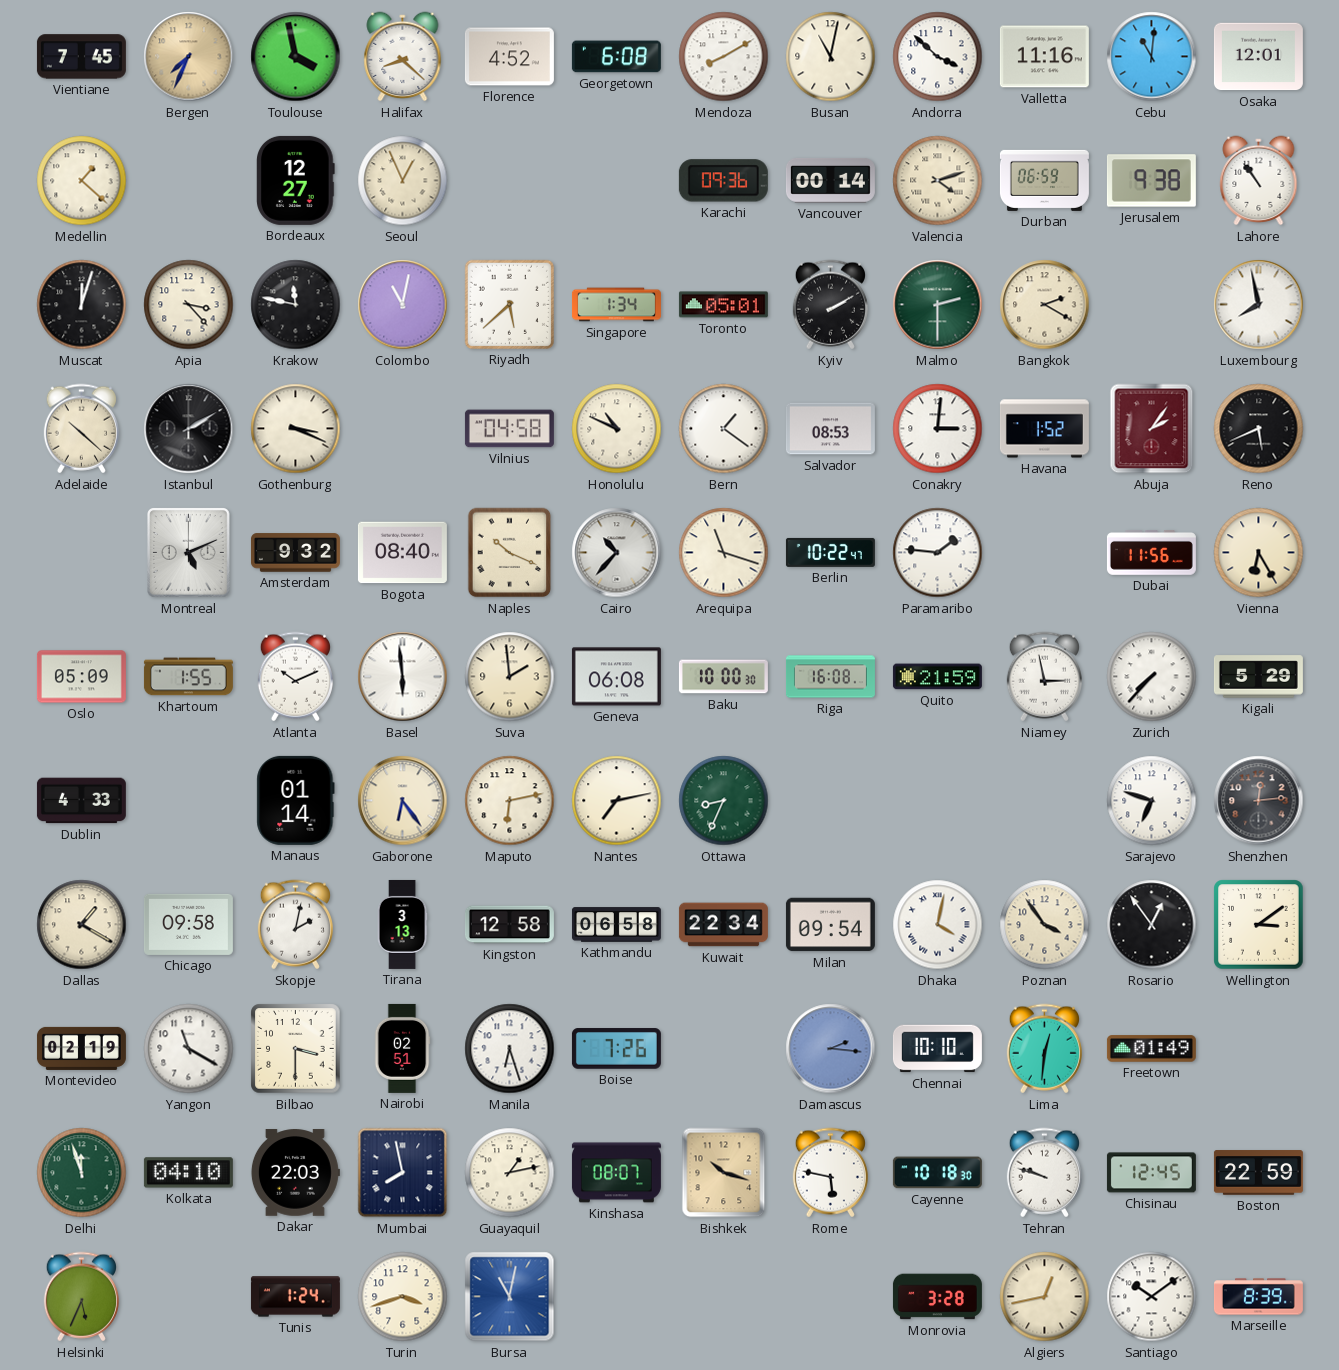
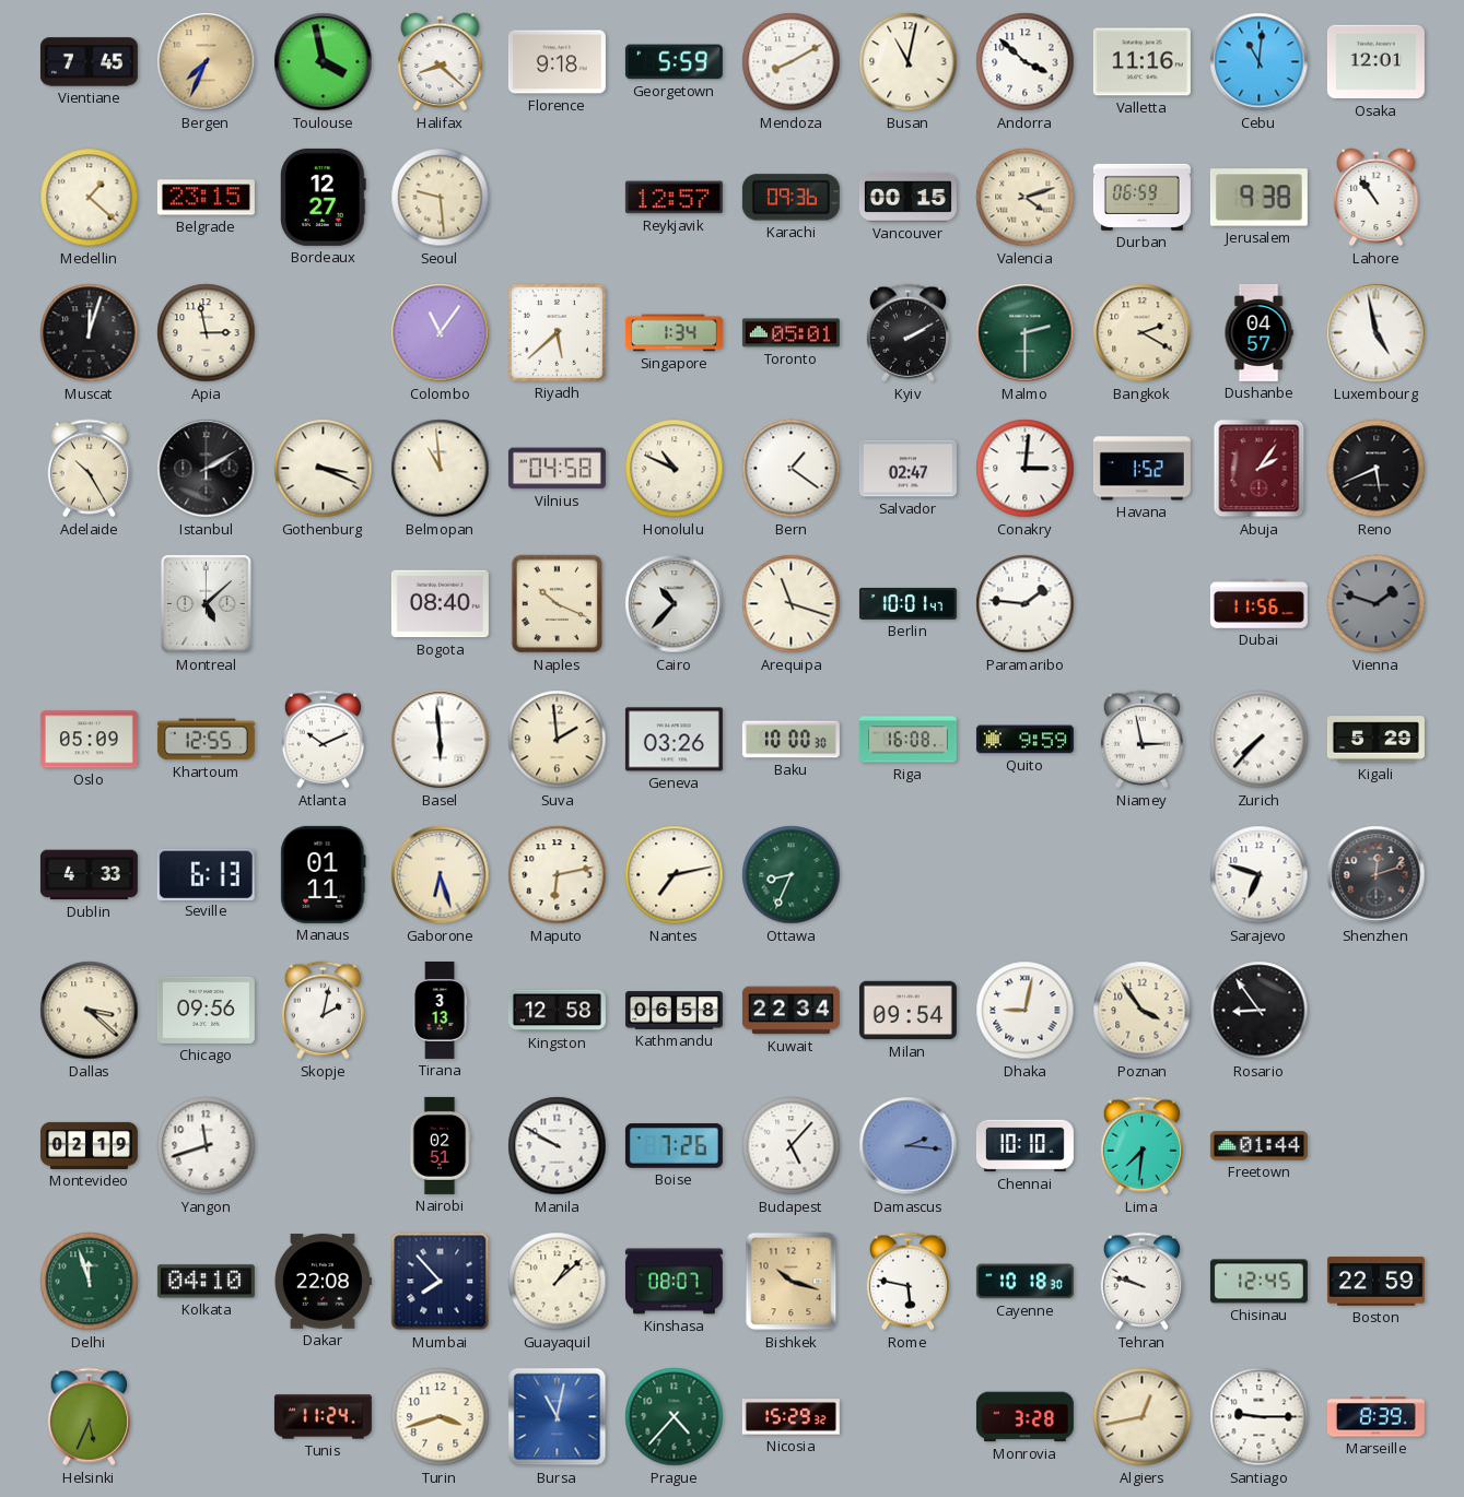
Florence: 4:52 -> 9:18
Georgetown: 6:08 -> 5:59
Belgrade: none -> 23:15
Seoul: 12:56 -> 9:29
Reykjavik: none -> 12:57
Vancouver: 00:14 -> 00:15
Apia: 3:23 -> 2:58
Krakow: 11:47 -> none
Colombo: 11:02 -> 11:06
Dushanbe: none -> 04:57
Luxembourg: 7:58 -> 4:58
Adelaide: 10:22 -> 10:25
Belmopan: none -> 10:59
Salvador: 08:53 -> 02:47
Montreal: 5:11 -> 5:08
Amsterdam: 9:32 -> none
Berlin: 10:22 -> 10:01
Vienna: 6:25 -> 1:48
Vienna dial: cream -> grey
Khartoum: 1:55 -> 12:55
Geneva: 06:08 -> 03:26
Quito: 21:59 -> 9:59
Seville: none -> 6:13
Manaus: 01:14 -> 01:11
Gaborone: 6:24 -> 6:27
Shenzhen: 12:14 -> 12:12
Dallas: 1:20 -> 3:22
Chicago: 09:58 -> 09:56
Dhaka: 4:02 -> 9:02
Rosario: 12:54 -> 8:54
Wellington: 3:09 -> none
Yangon: 11:20 -> 11:42
Bilbao: 3:30 -> none
Manila: 6:27 -> 9:50
Budapest: none -> 5:07
Lima: 12:31 -> 7:31
Freetown: 01:49 -> 01:44
Dakar: 22:03 -> 22:08
Mumbai: 7:58 -> 7:53
Guayaquil: 1:13 -> 1:08
Tunis: 1:24 -> 11:24
Prague: none -> 4:37
Nicosia: none -> 15:29
Santiago: 10:09 -> 9:15
